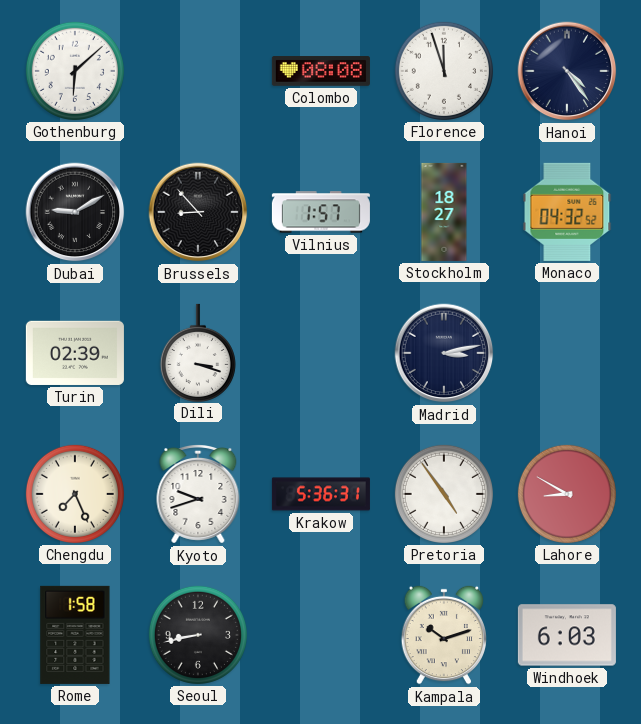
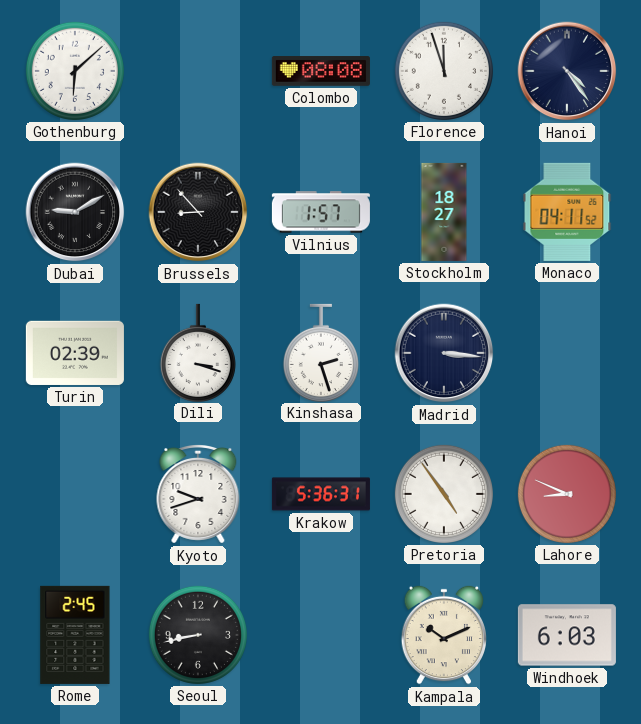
Monaco: 04:32 -> 04:11
Kinshasa: none -> 2:27
Madrid: 3:13 -> 3:16
Chengdu: 7:26 -> none
Lahore: 8:50 -> 8:49
Rome: 1:58 -> 2:45
Kampala: 10:12 -> 10:11
